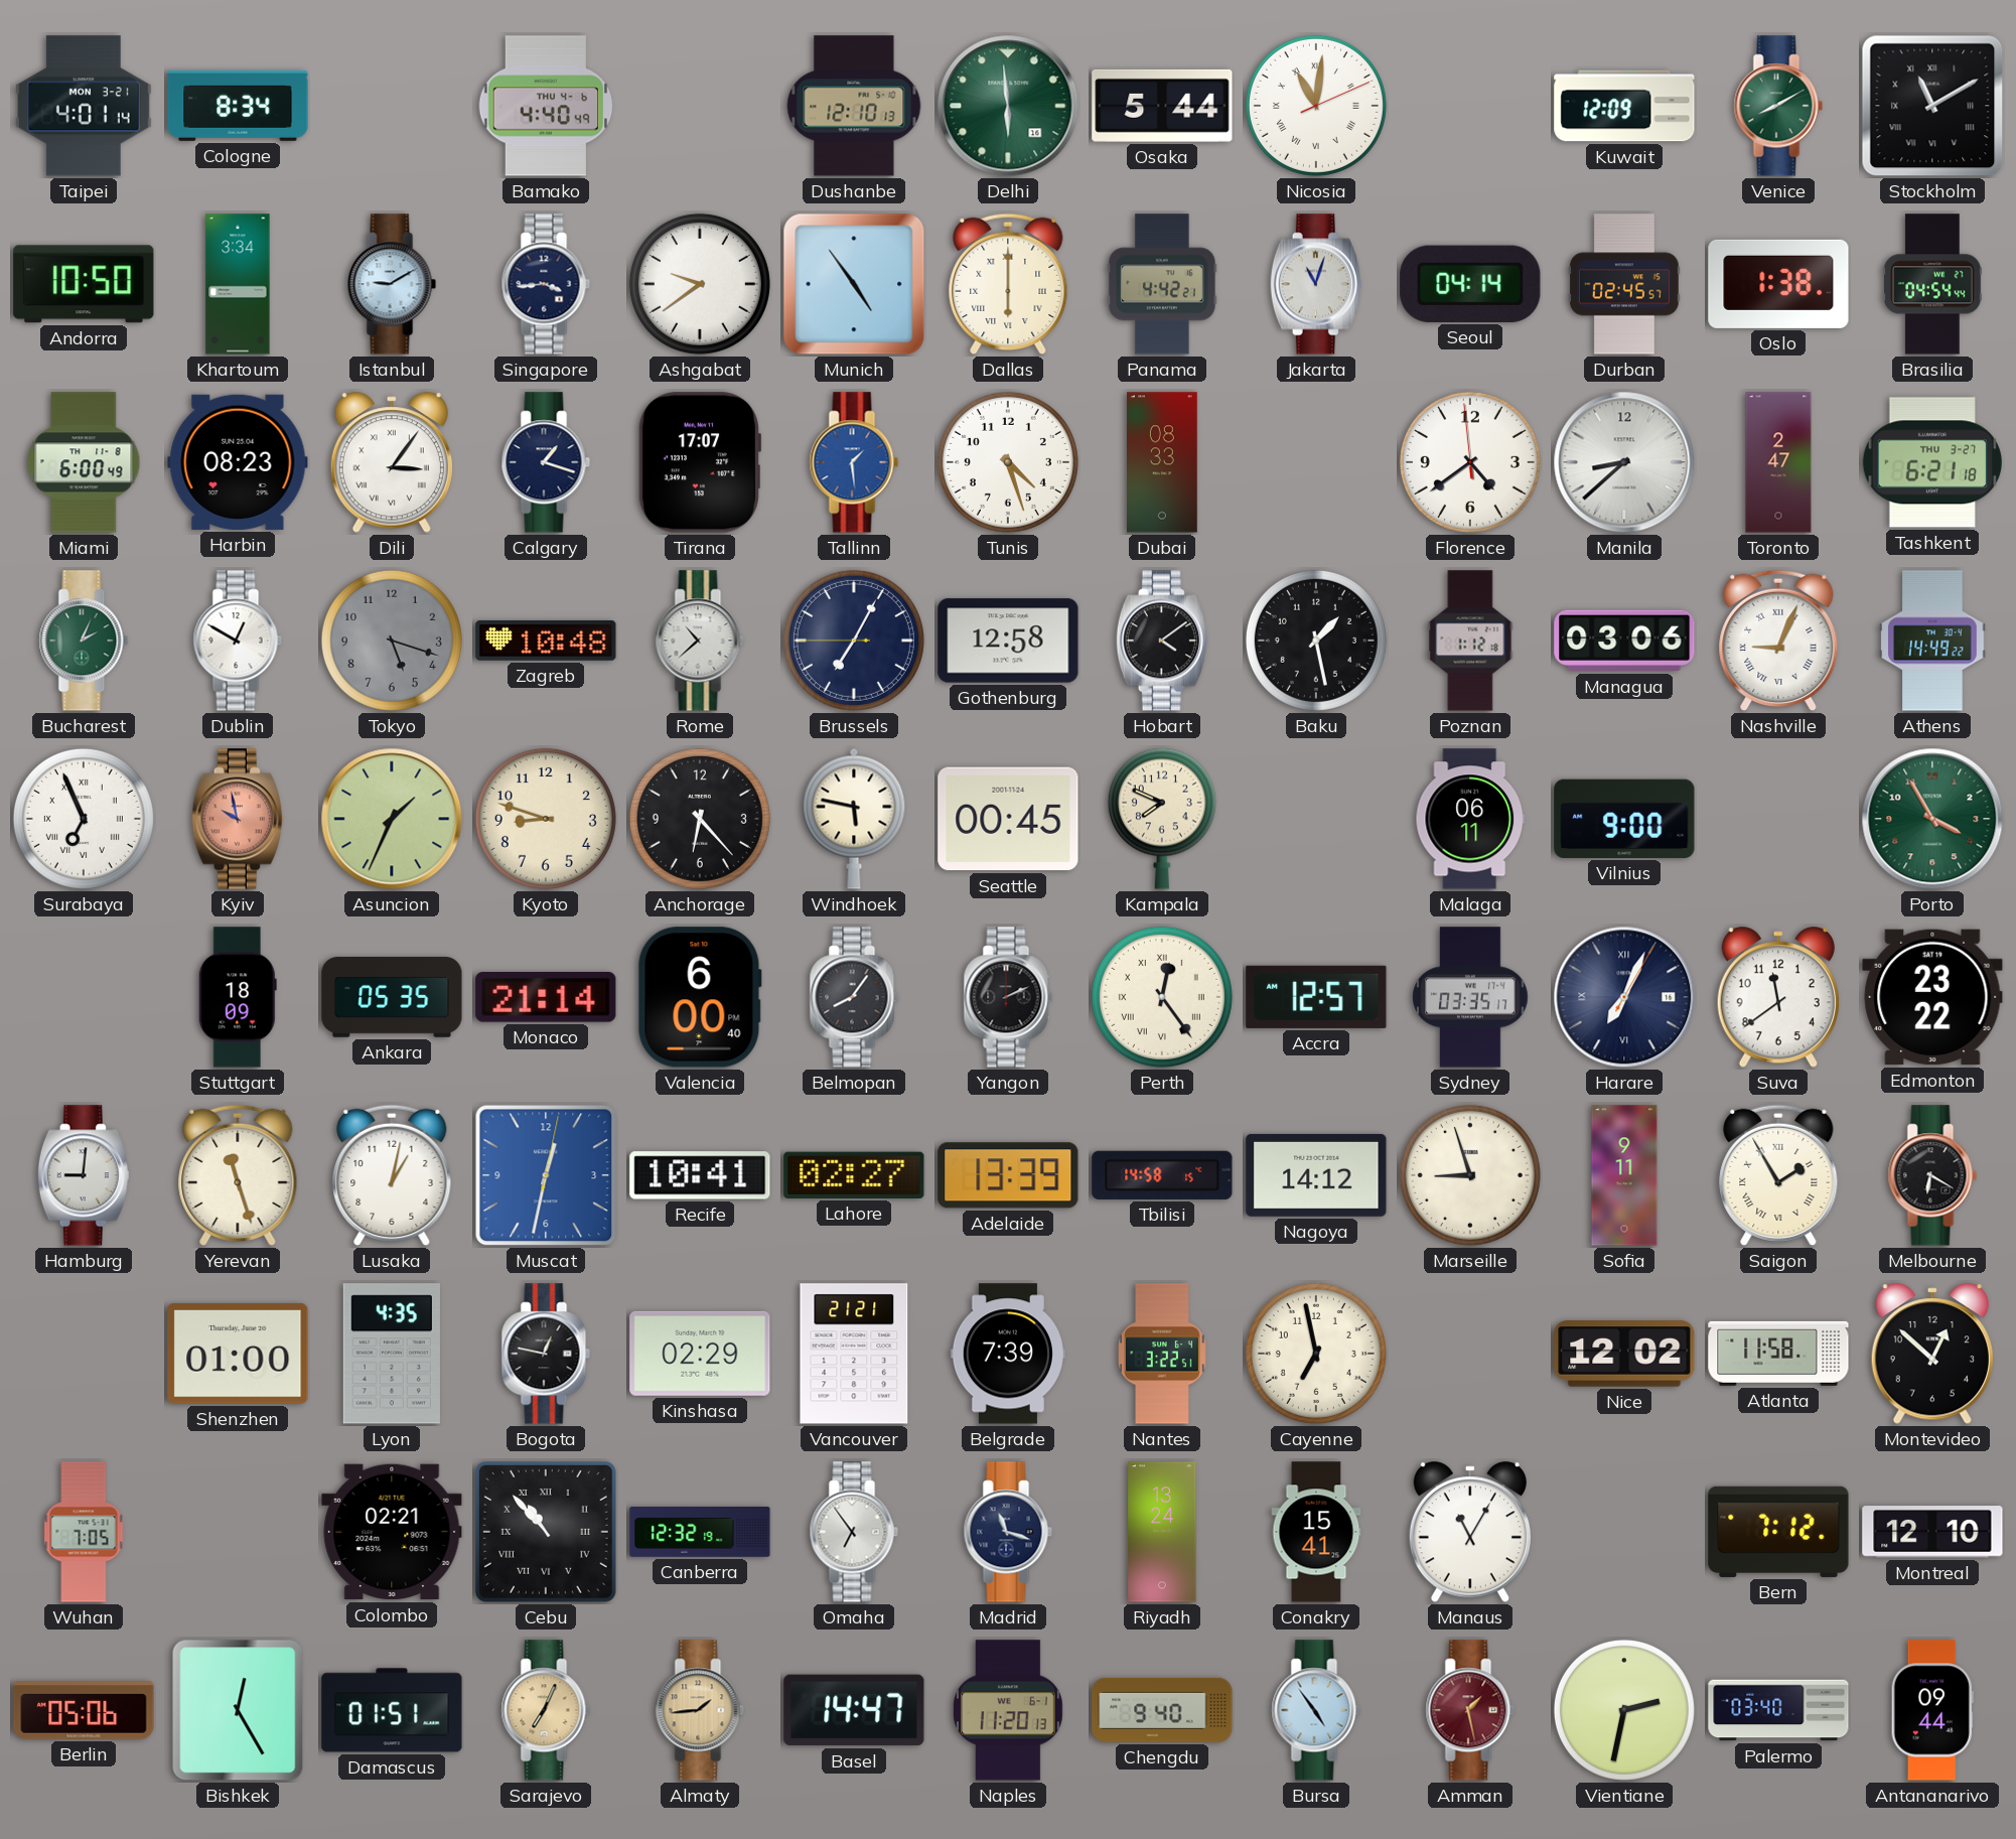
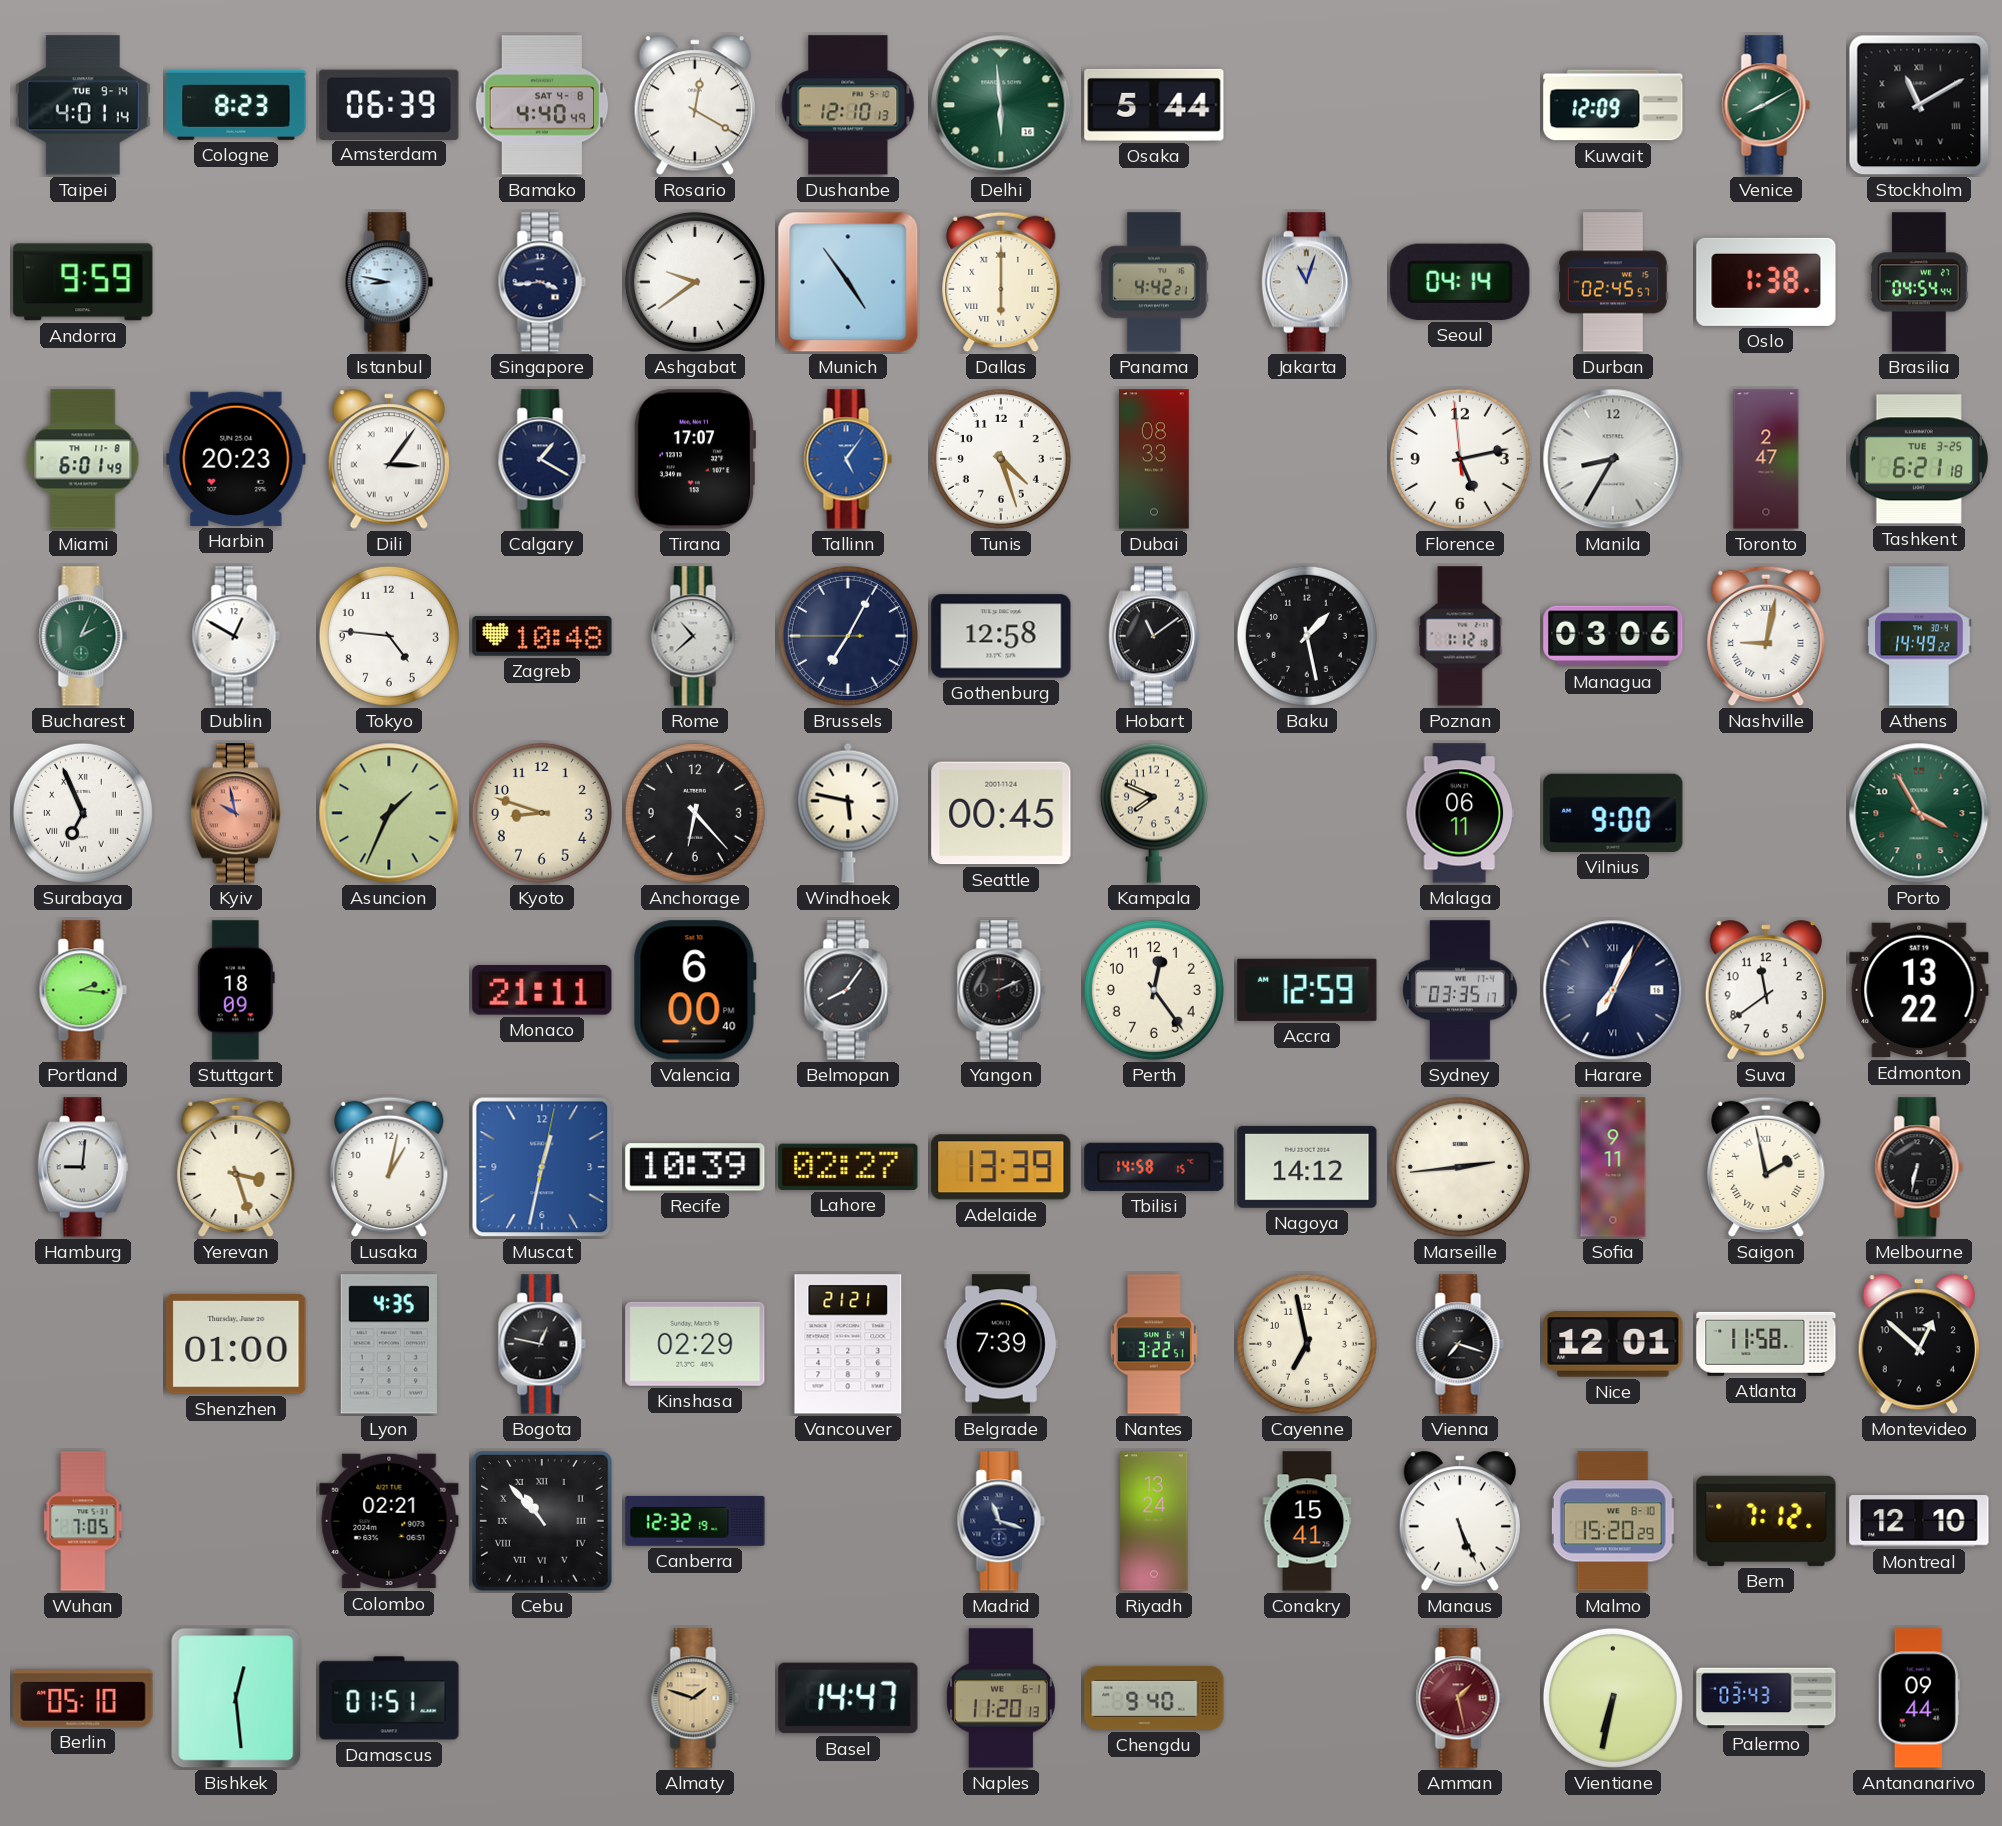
Taipei date: MON 3-21 -> TUE 9-14
Cologne: 8:34 -> 8:23
Amsterdam: none -> 06:39
Bamako date: THU 4-6 -> SAT 4-8
Rosario: none -> 12:20
Nicosia: 11:01 -> none
Andorra: 10:50 -> 9:59
Khartoum: 3:34 -> none
Istanbul: 9:10 -> 8:47
Miami: 6:00 -> 6:01
Harbin: 08:23 -> 20:23
Calgary: 1:18 -> 1:20
Tallinn: 1:29 -> 5:06
Florence: 4:38 -> 5:12
Manila: 8:38 -> 8:35
Tashkent date: THU 3-27 -> TUE 3-25
Tokyo: 5:18 -> 4:46
Tokyo dial: grey -> white
Hobart: 4:09 -> 11:09
Nashville: 9:04 -> 9:02
Portland: none -> 2:16
Ankara: 05:35 -> none
Monaco: 21:14 -> 21:11
Perth numerals: Roman -> Arabic
Accra: 12:57 -> 12:59
Edmonton: 23:22 -> 13:22
Yerevan: 11:27 -> 3:27
Recife: 10:41 -> 10:39
Marseille: 8:57 -> 2:44
Saigon: 1:55 -> 1:58
Melbourne: 6:20 -> 6:32
Vienna: none -> 7:18
Nice: 12:02 -> 12:01
Omaha: 6:54 -> none
Manaus: 11:05 -> 5:26
Malmo: none -> 15:20
Berlin: 05:06 -> 05:10
Bishkek: 12:25 -> 12:29
Sarajevo: 7:04 -> none
Almaty: 1:44 -> 1:48
Bursa: 4:54 -> none
Vientiane: 2:32 -> 6:32
Palermo: 03:40 -> 03:43
